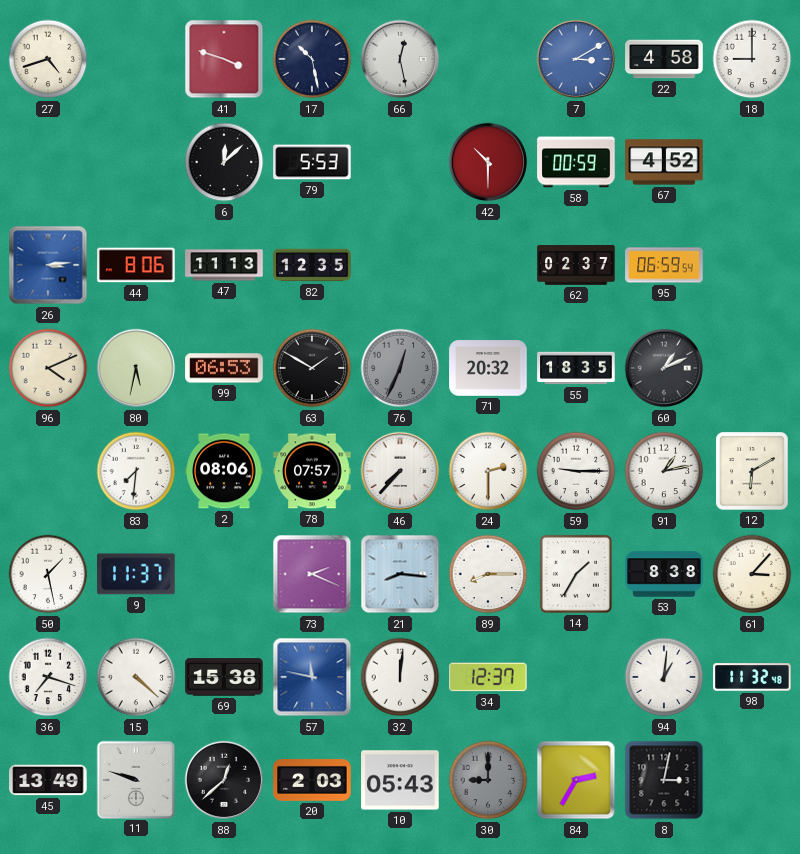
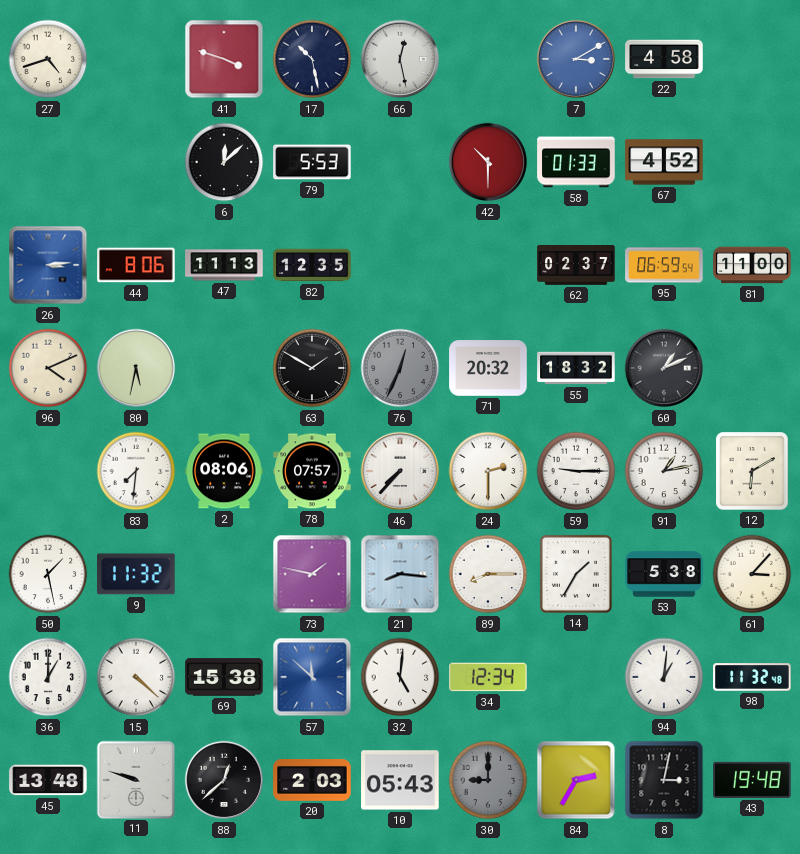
18: 9:00 -> none
58: 00:59 -> 01:33
81: none -> 11:00
99: 06:53 -> none
55: 18:35 -> 18:32
9: 11:37 -> 11:32
73: 2:19 -> 1:47
53: 8:38 -> 5:38
36: 7:18 -> 1:00
57: 11:47 -> 11:52
32: 12:01 -> 5:01
34: 12:37 -> 12:34
45: 13:49 -> 13:48
43: none -> 19:48
